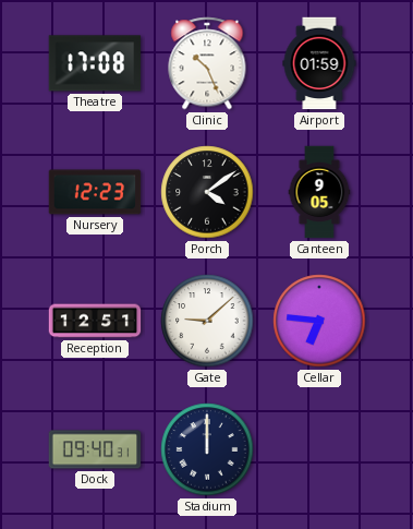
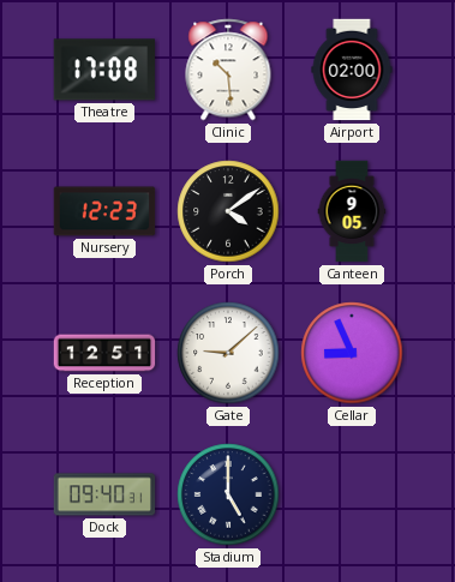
Clinic: 10:26 -> 10:29
Airport: 01:59 -> 02:00
Cellar: 6:46 -> 8:56
Stadium: 12:00 -> 5:00
